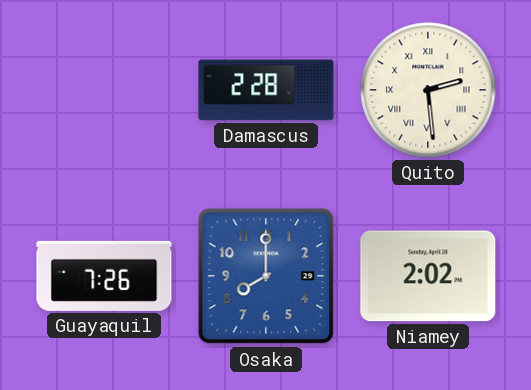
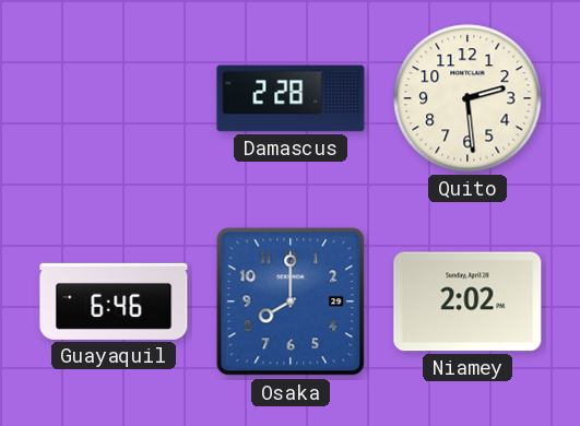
Quito numerals: Roman -> Arabic
Guayaquil: 7:26 -> 6:46
